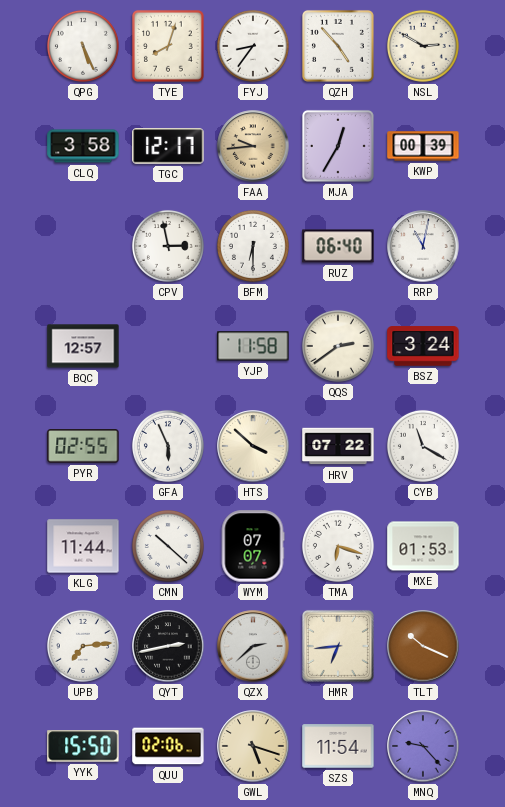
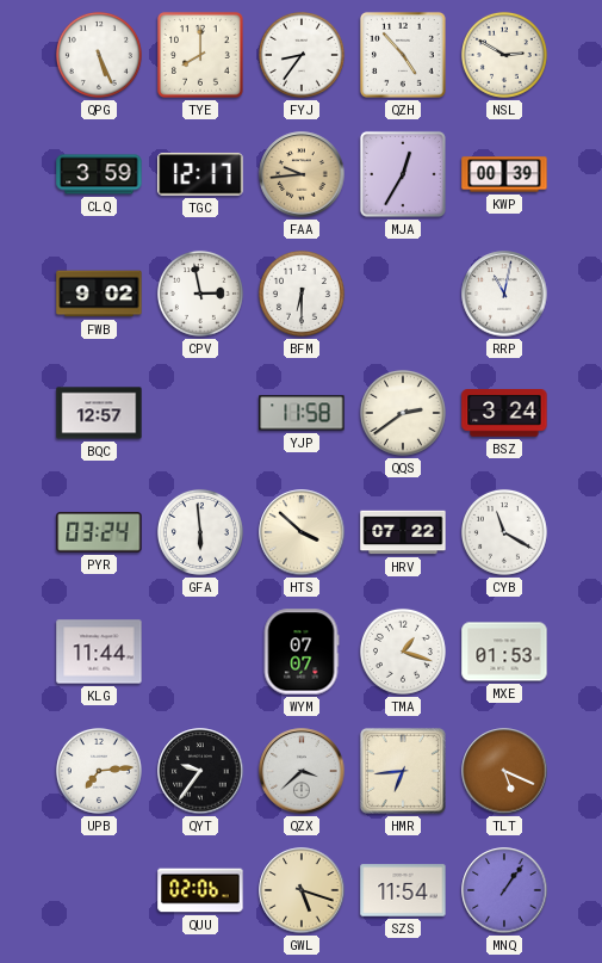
TYE: 8:03 -> 8:00
CLQ: 3:58 -> 3:59
FWB: none -> 9:02
RUZ: 06:40 -> none
PYR: 02:55 -> 03:24
GFA: 5:56 -> 5:59
CMN: 10:22 -> none
TMA: 6:18 -> 1:18
QYT: 2:43 -> 9:36
QZX: 2:38 -> 3:38
TLT: 10:19 -> 5:19
YYK: 15:50 -> none
MNQ: 9:23 -> 1:06
